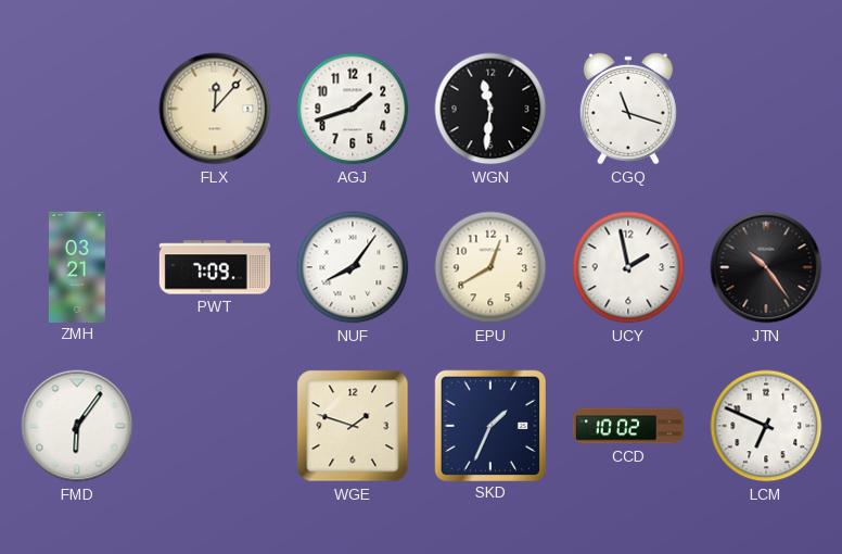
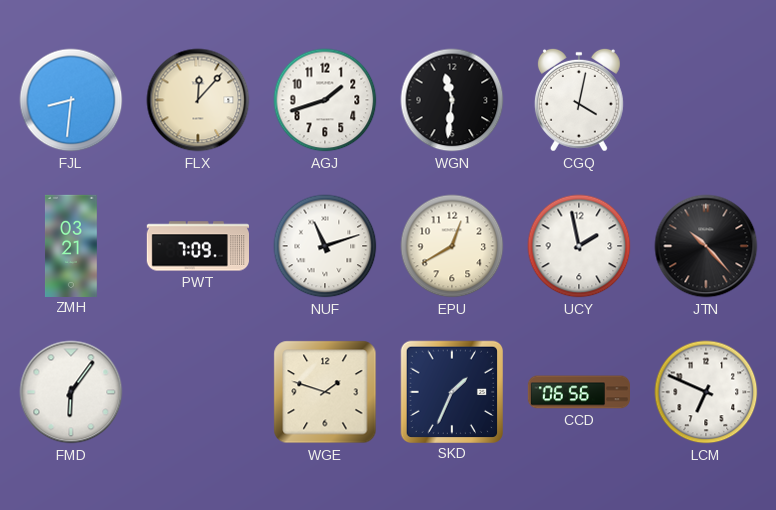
FJL: none -> 8:31
CGQ: 11:18 -> 4:02
NUF: 8:06 -> 11:12
JTN: 10:24 -> 10:23
CCD: 10:02 -> 06:56
